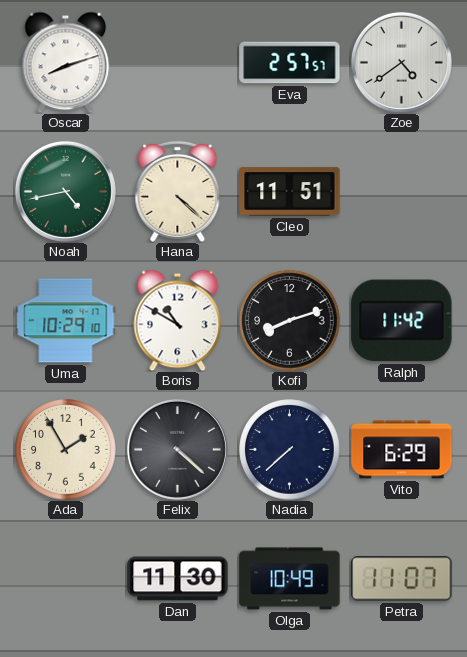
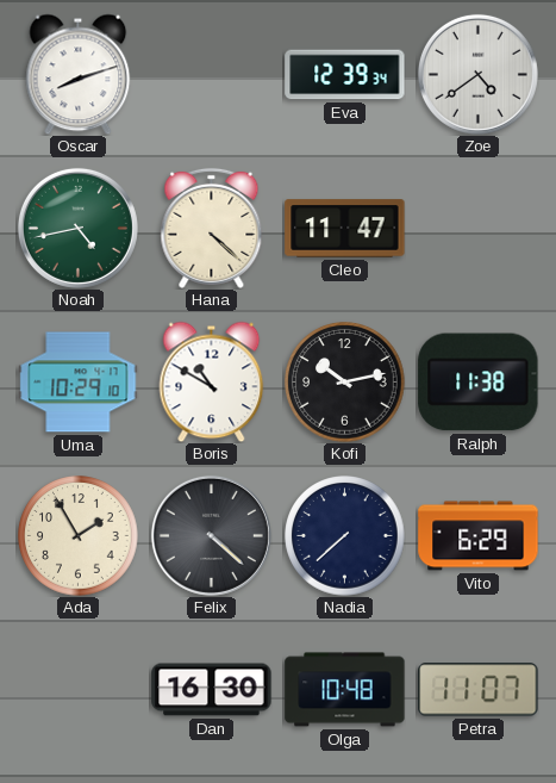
Eva: 2:57 -> 12:39
Cleo: 11:51 -> 11:47
Kofi: 8:12 -> 10:13
Ralph: 11:42 -> 11:38
Dan: 11:30 -> 16:30
Olga: 10:49 -> 10:48
